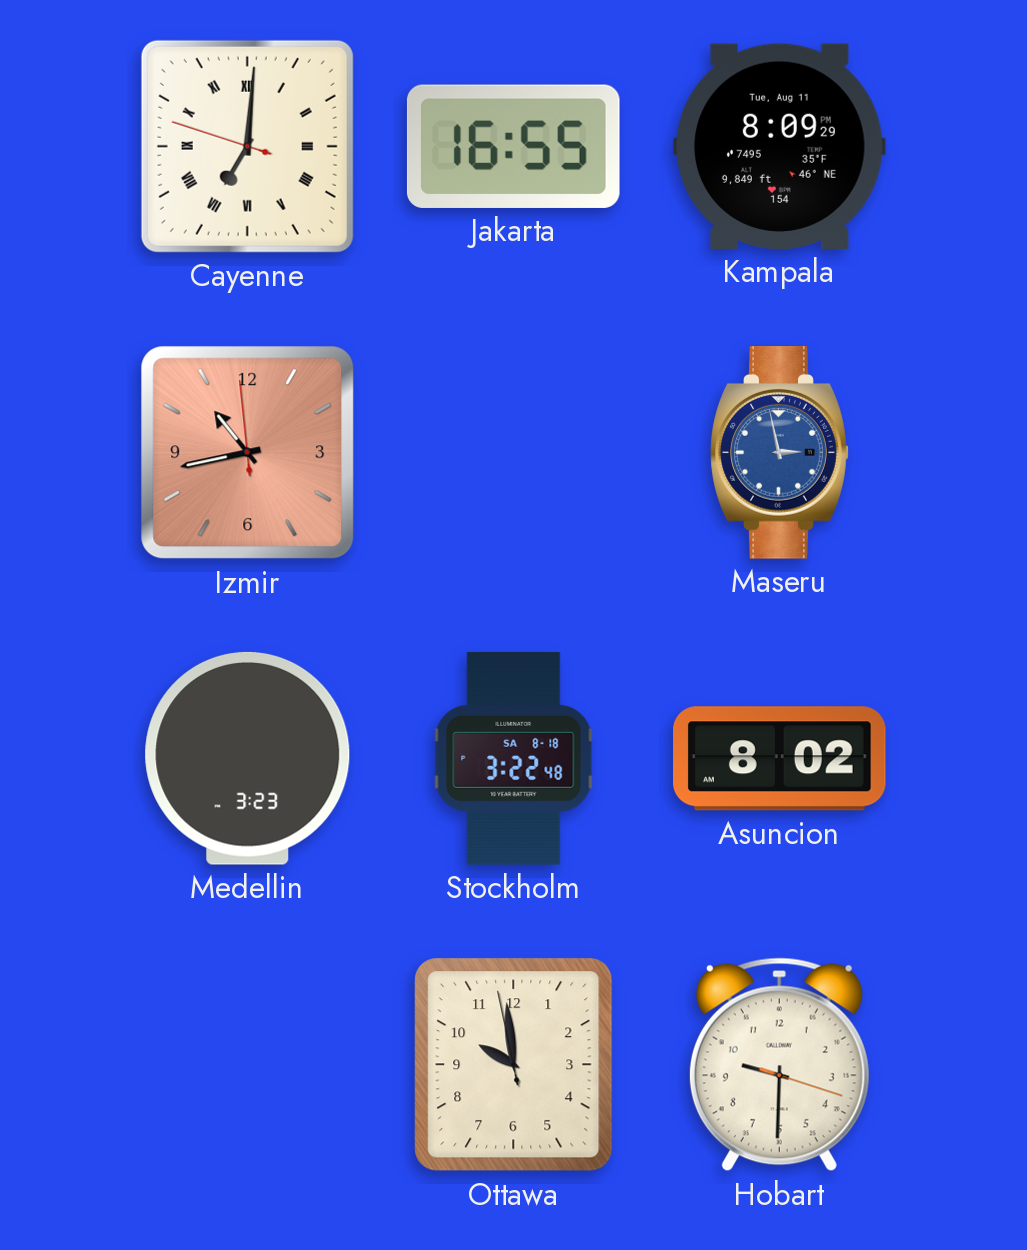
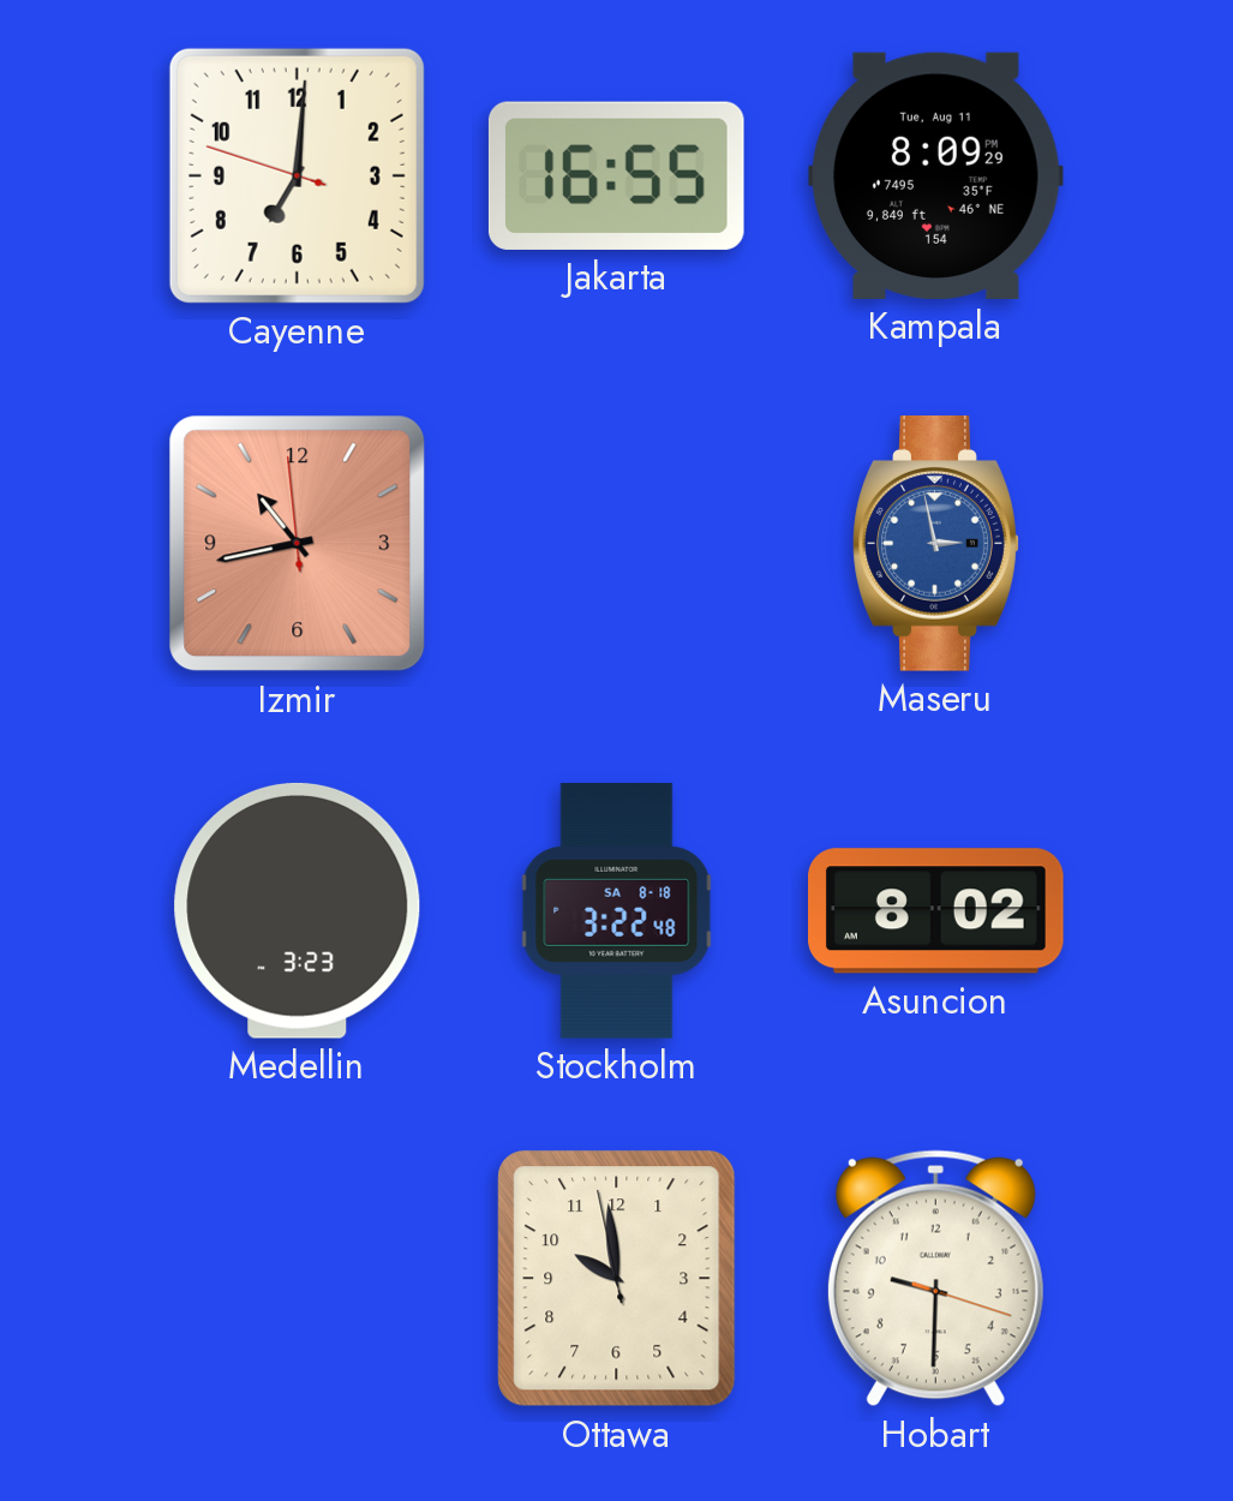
Cayenne numerals: Roman -> Arabic
